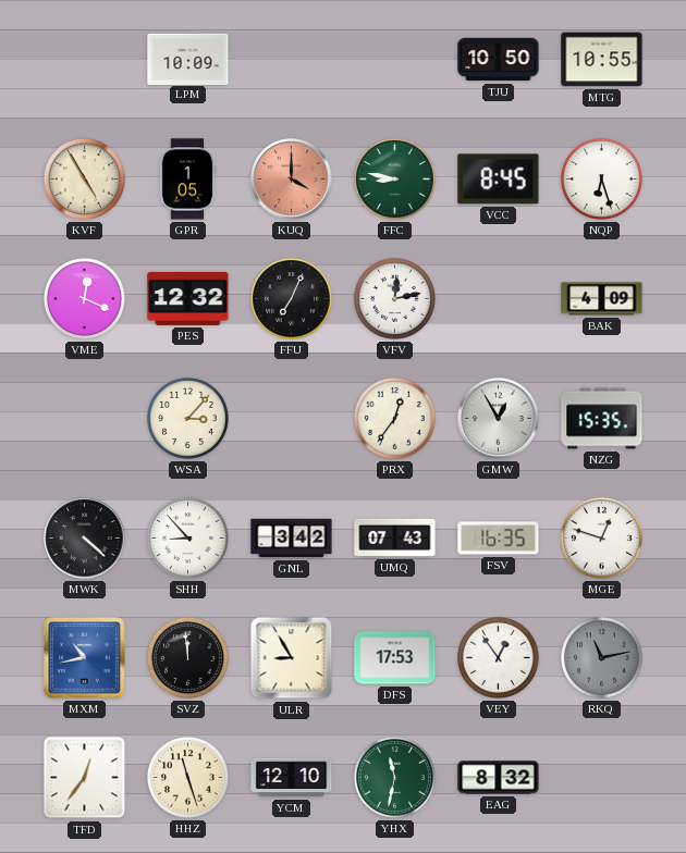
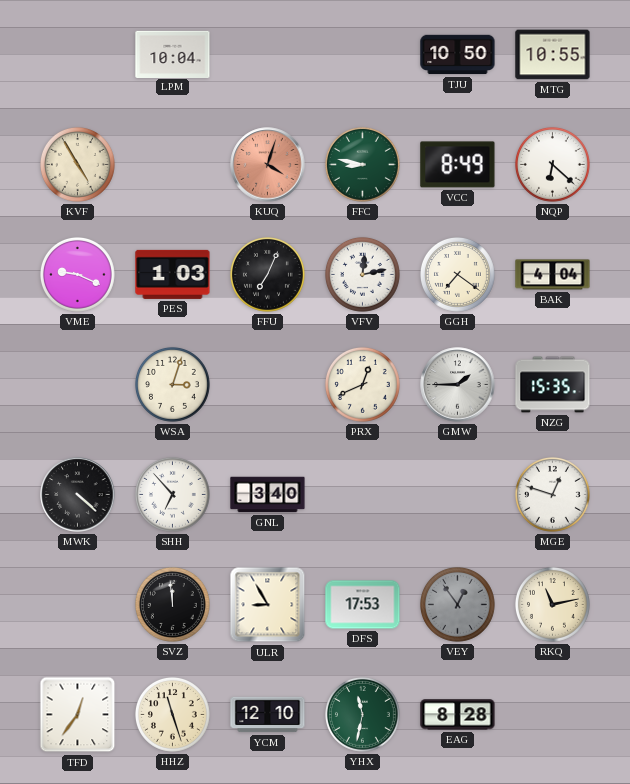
LPM: 10:09 -> 10:04
GPR: 1:05 -> none
KUQ: 4:00 -> 4:03
VCC: 8:45 -> 8:49
NQP: 6:27 -> 6:22
VME: 12:19 -> 9:19
PES: 12:32 -> 1:03
GGH: none -> 7:21
BAK: 4:09 -> 4:04
WSA: 3:07 -> 3:03
PRX: 12:36 -> 12:41
GMW: 12:55 -> 1:45
SHH: 8:53 -> 6:53
GNL: 3:42 -> 3:40
UMQ: 07:43 -> none
FSV: 16:35 -> none
MXM: 10:43 -> none
VEY dial: white -> grey
RKQ dial: grey -> cream
EAG: 8:32 -> 8:28
